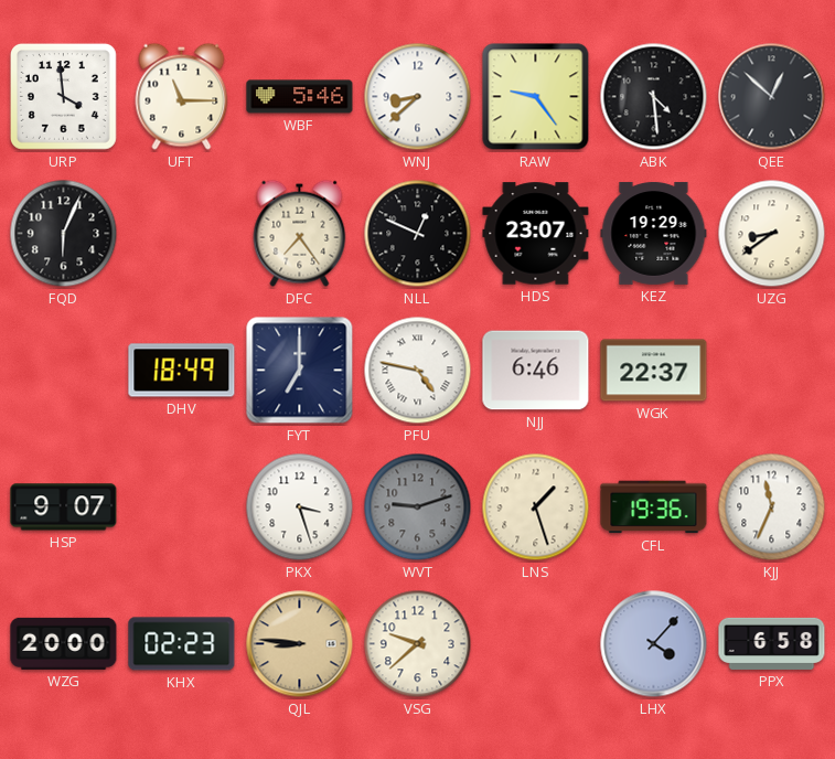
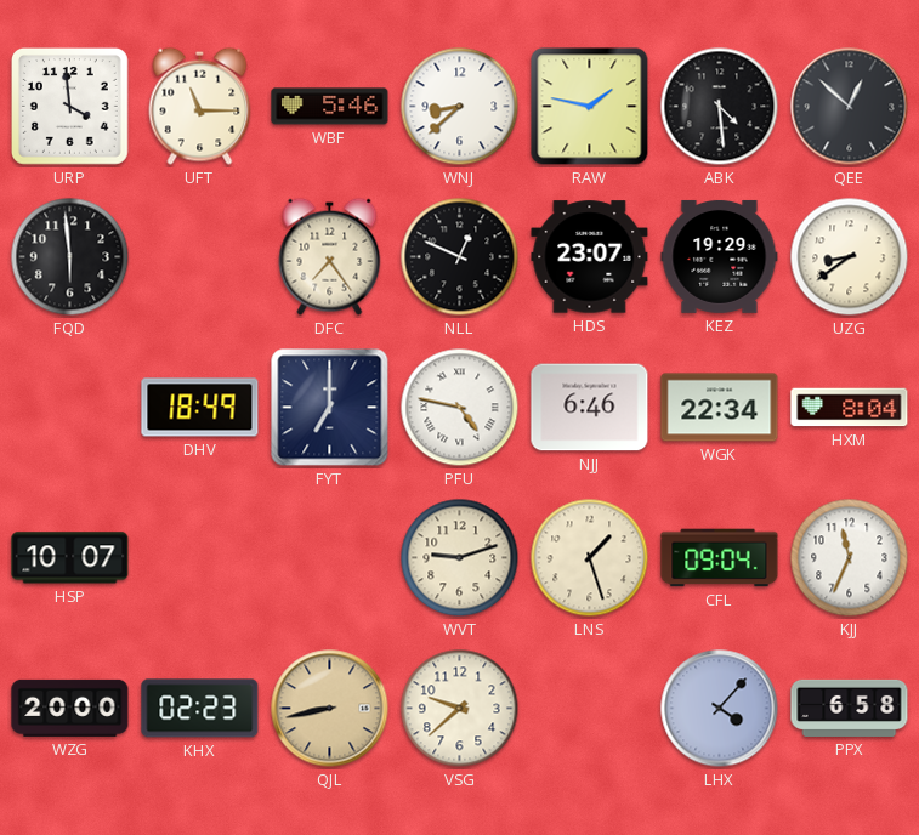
RAW: 9:24 -> 1:47
FQD: 6:04 -> 5:59
WGK: 22:37 -> 22:34
HXM: none -> 8:04
HSP: 9:07 -> 10:07
PKX: 3:27 -> none
WVT dial: grey -> cream
CFL: 19:36 -> 09:04
QJL: 8:46 -> 8:43
